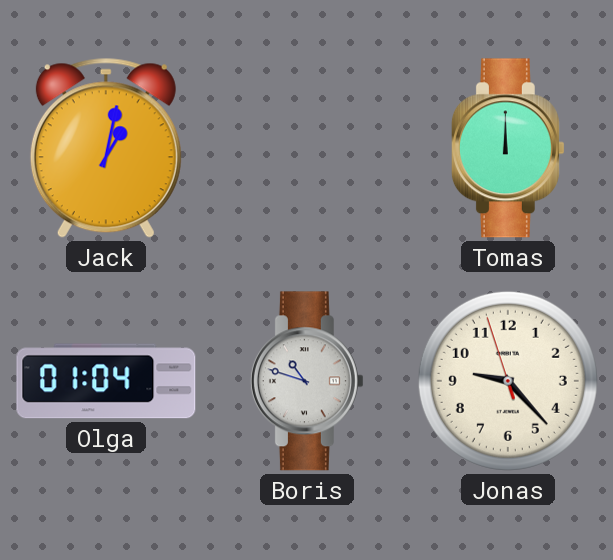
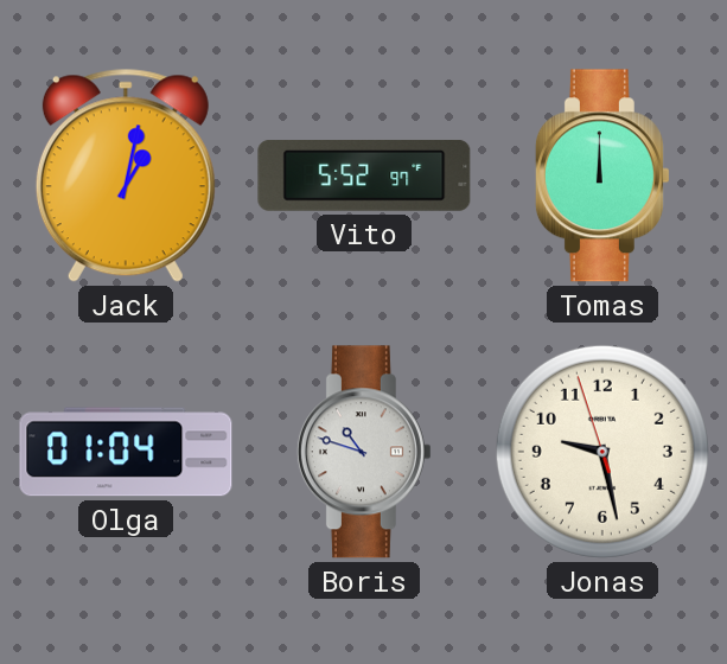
Vito: none -> 5:52
Jonas: 9:22 -> 9:27
